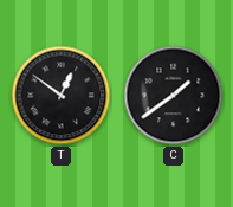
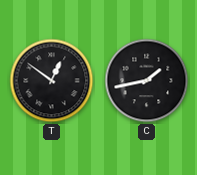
C: 1:39 -> 1:43
